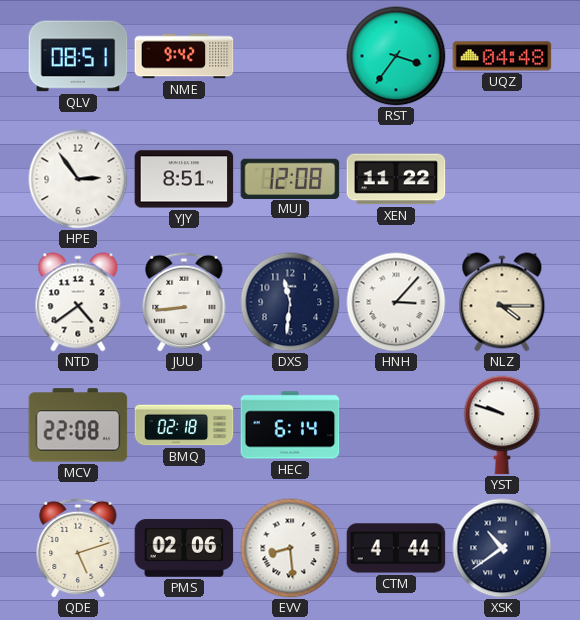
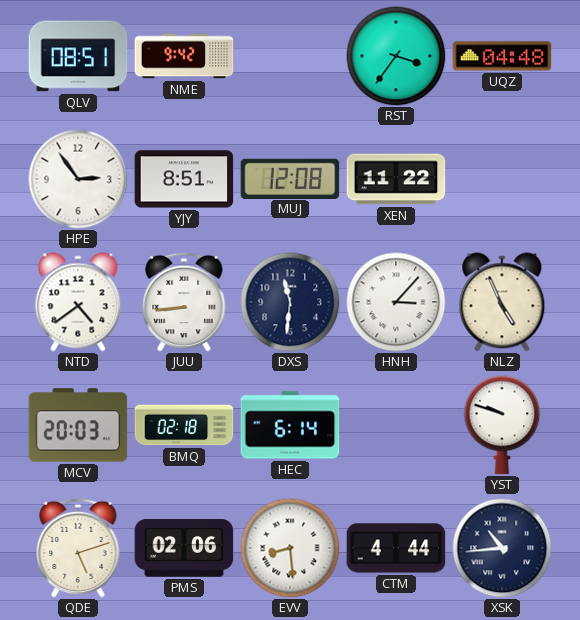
NLZ: 4:15 -> 4:56
MCV: 22:08 -> 20:03
XSK: 10:39 -> 10:44
